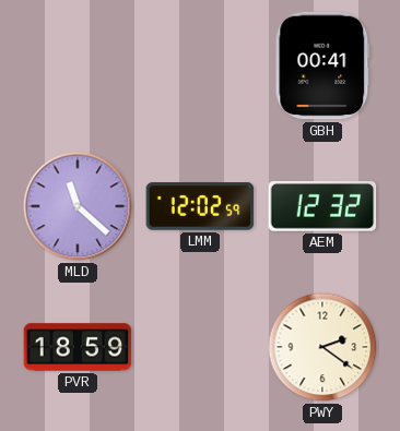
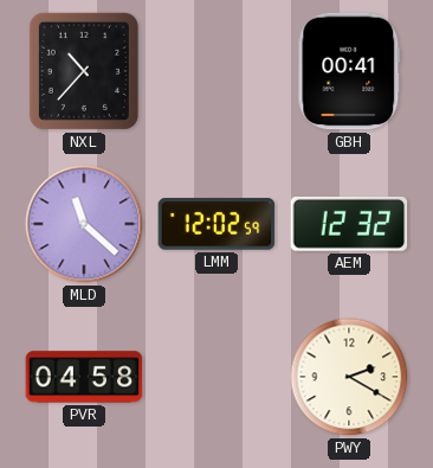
NXL: none -> 10:37
PVR: 18:59 -> 04:58
PWY: 2:21 -> 2:20
